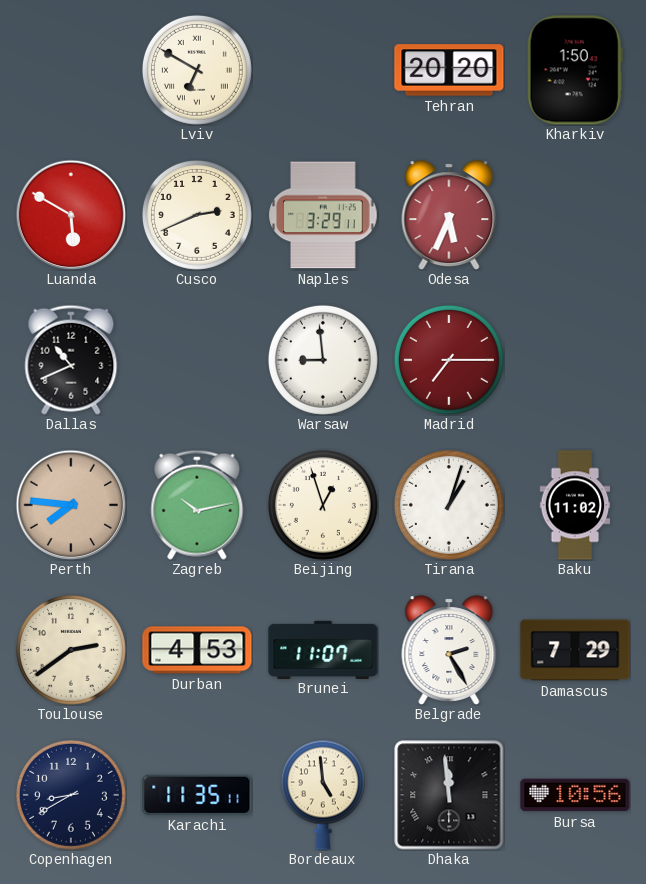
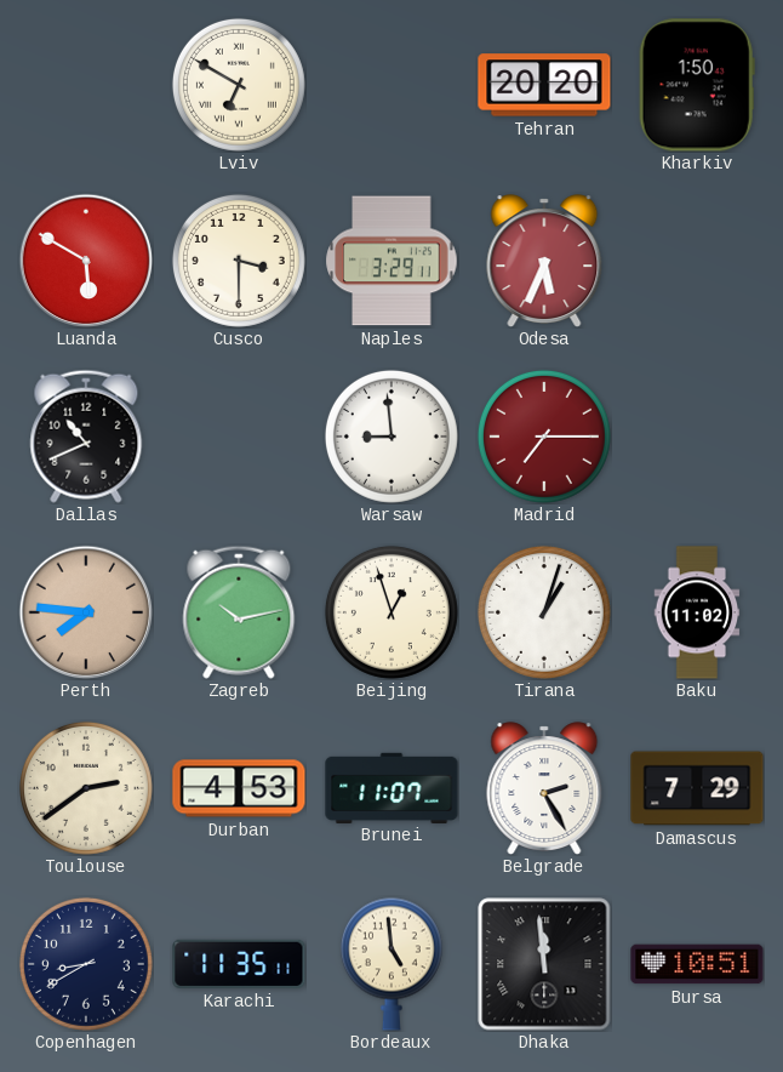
Cusco: 2:41 -> 3:30
Bursa: 10:56 -> 10:51
